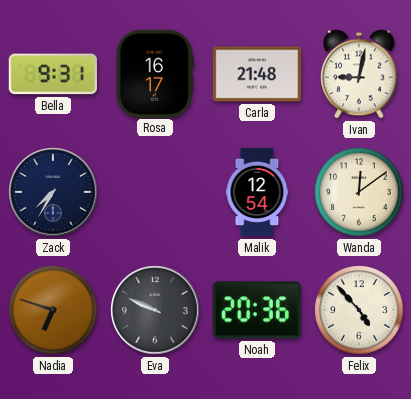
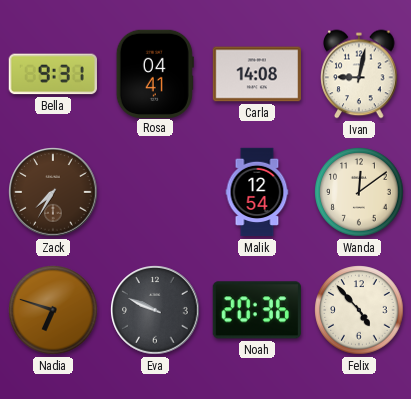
Rosa: 16:17 -> 04:41
Carla: 21:48 -> 14:08
Zack dial: navy -> brown
